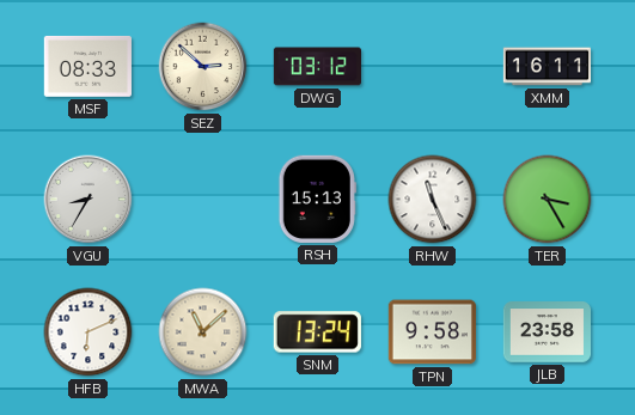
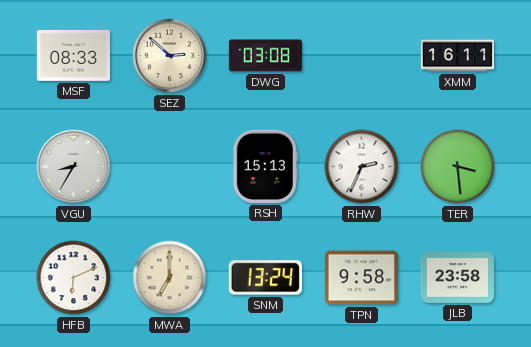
DWG: 03:12 -> 03:08
RHW: 11:26 -> 2:34
TER: 3:25 -> 3:29
MWA: 11:08 -> 7:00
